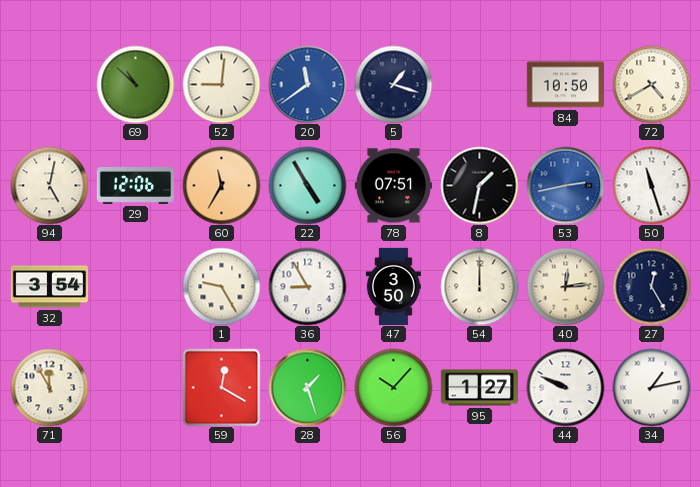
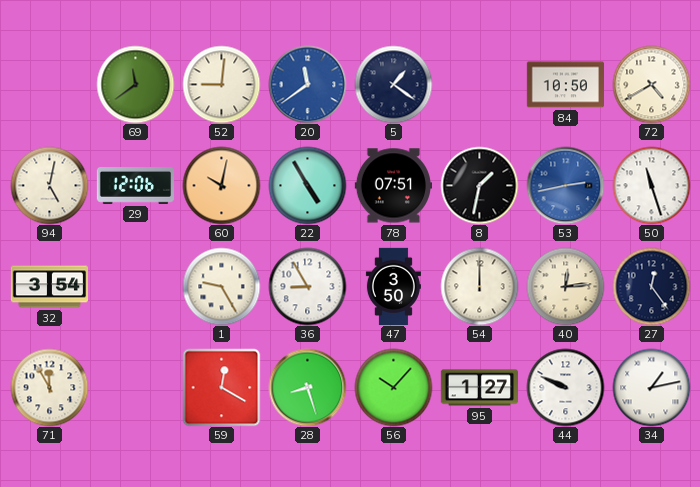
69: 10:52 -> 11:39
5: 1:18 -> 1:21
60: 11:35 -> 10:02
27: 12:25 -> 12:24
28: 1:27 -> 8:27
